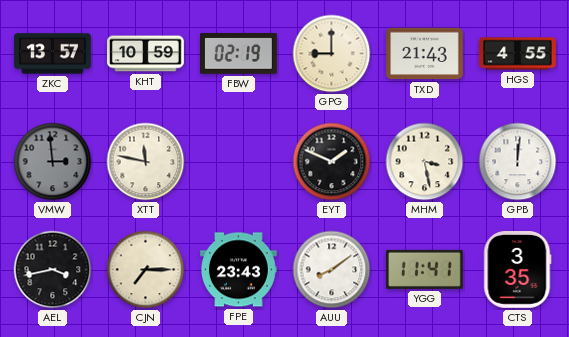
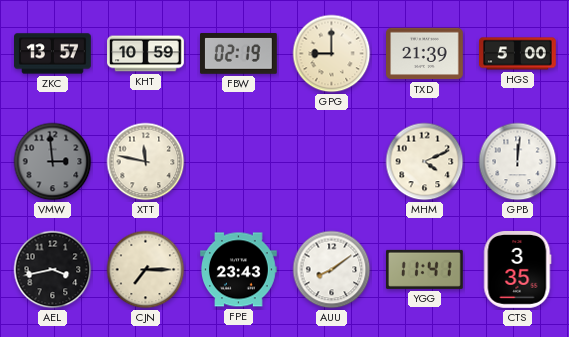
TXD: 21:43 -> 21:39
HGS: 4:55 -> 5:00
EYT: 1:49 -> none
MHM: 3:28 -> 4:11
